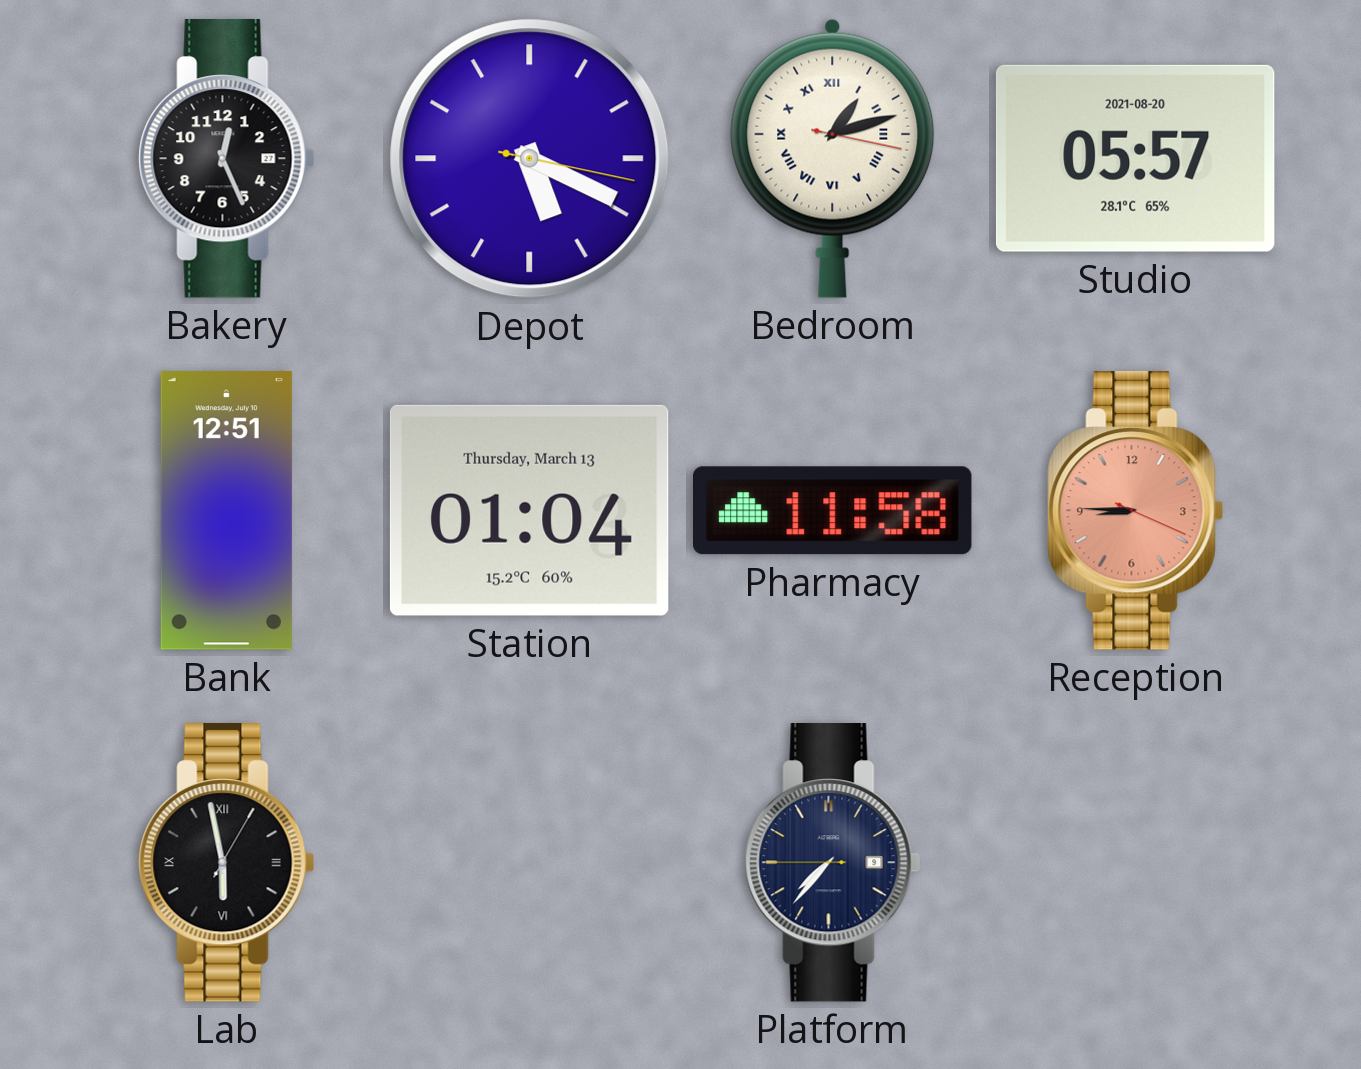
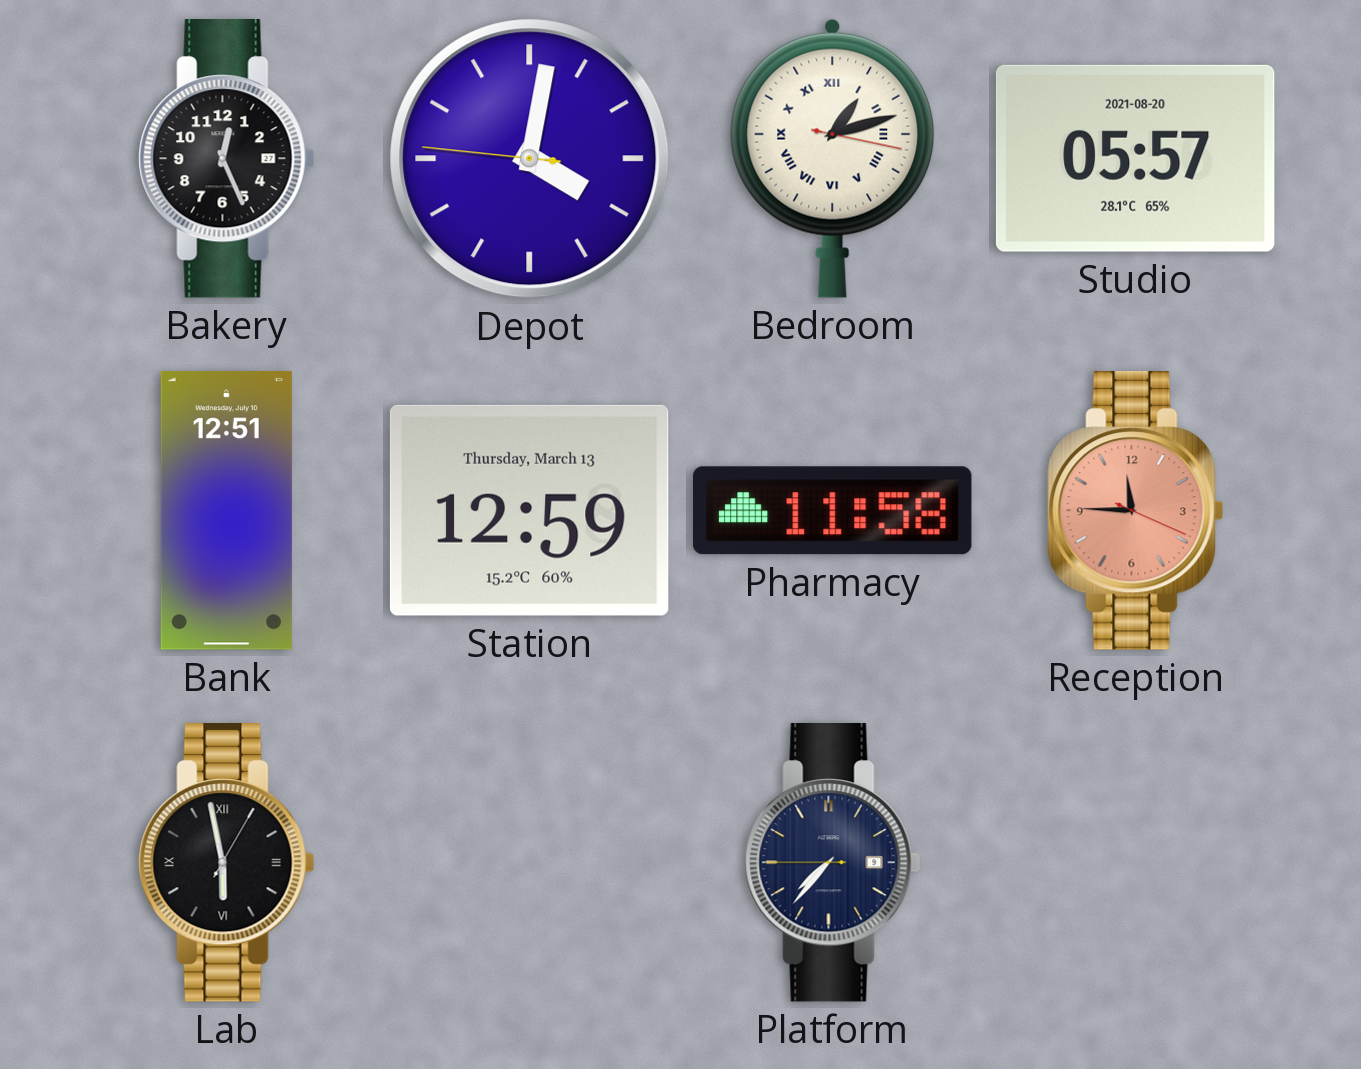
Depot: 5:19 -> 4:01
Station: 01:04 -> 12:59
Reception: 8:45 -> 11:45
